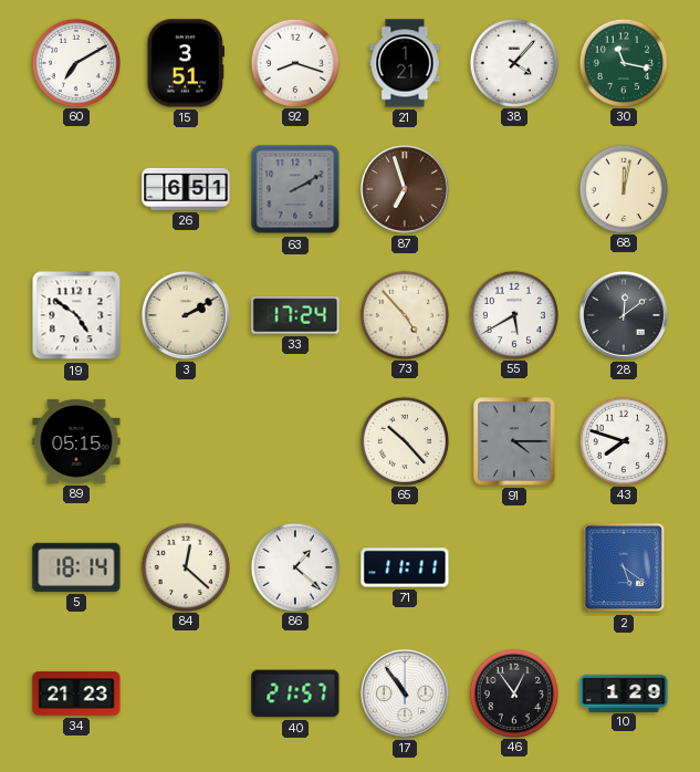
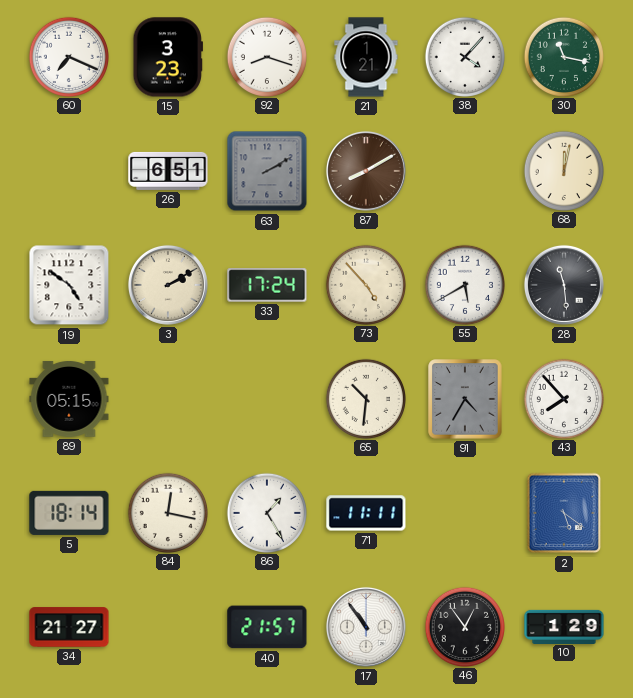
60: 7:10 -> 7:19
15: 3:51 -> 3:23
87: 6:57 -> 8:10
28: 12:09 -> 11:29
65: 10:23 -> 10:31
91: 4:15 -> 4:35
43: 7:48 -> 7:53
84: 12:22 -> 12:17
86: 1:22 -> 1:25
34: 21:23 -> 21:27
